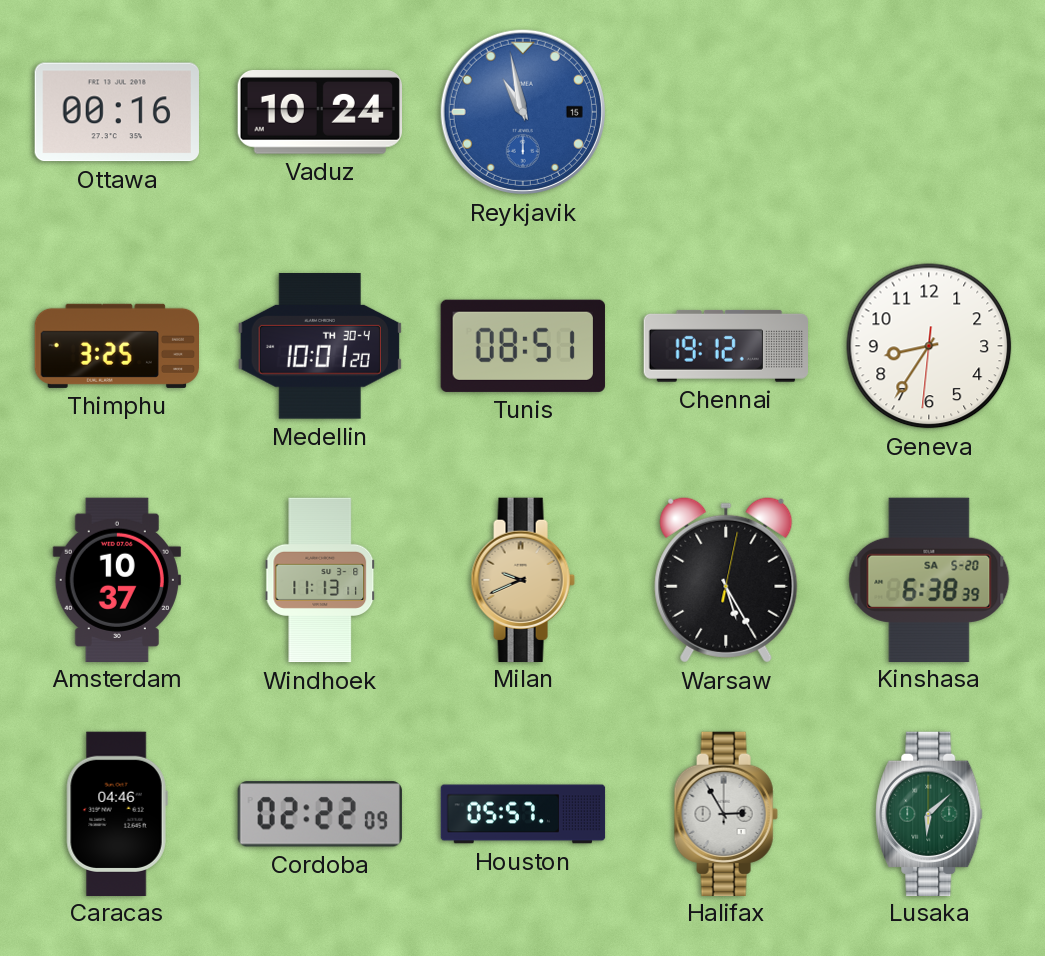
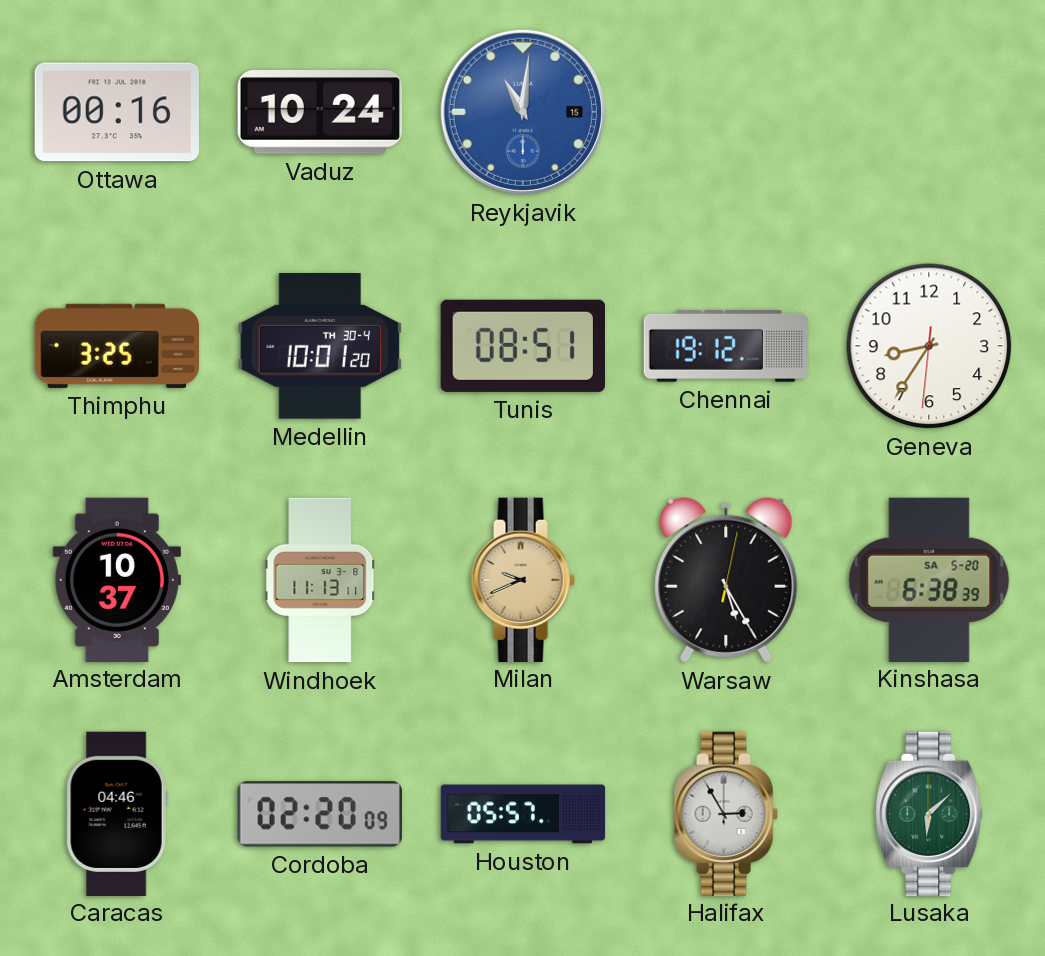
Reykjavik: 10:58 -> 11:01
Cordoba: 02:22 -> 02:20
